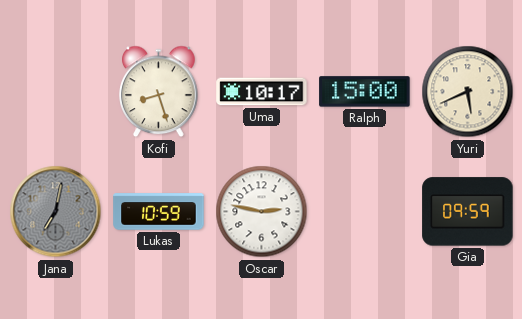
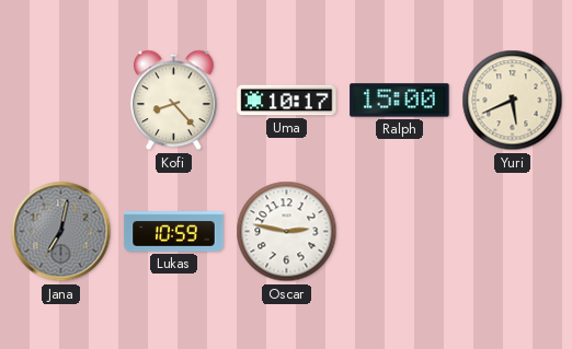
Kofi: 8:27 -> 8:23
Gia: 09:59 -> none
